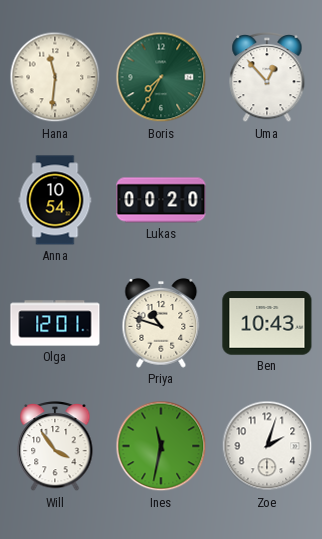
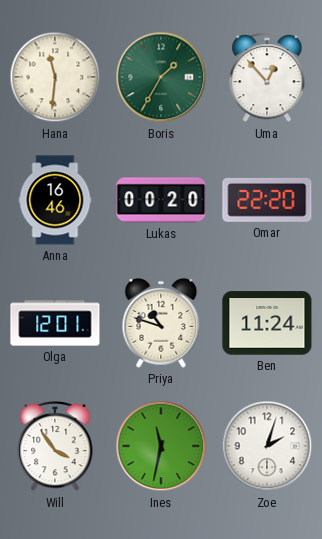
Boris: 7:35 -> 1:35
Anna: 10:54 -> 16:46
Omar: none -> 22:20
Ben: 10:43 -> 11:24
